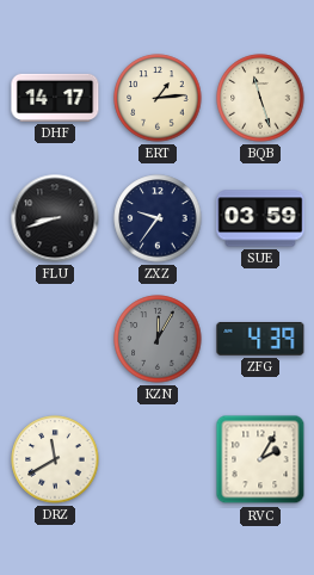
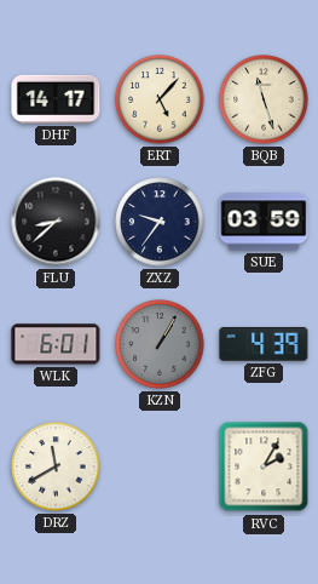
ERT: 1:14 -> 5:07
FLU: 8:42 -> 8:38
WLK: none -> 6:01
KZN: 12:05 -> 1:05
